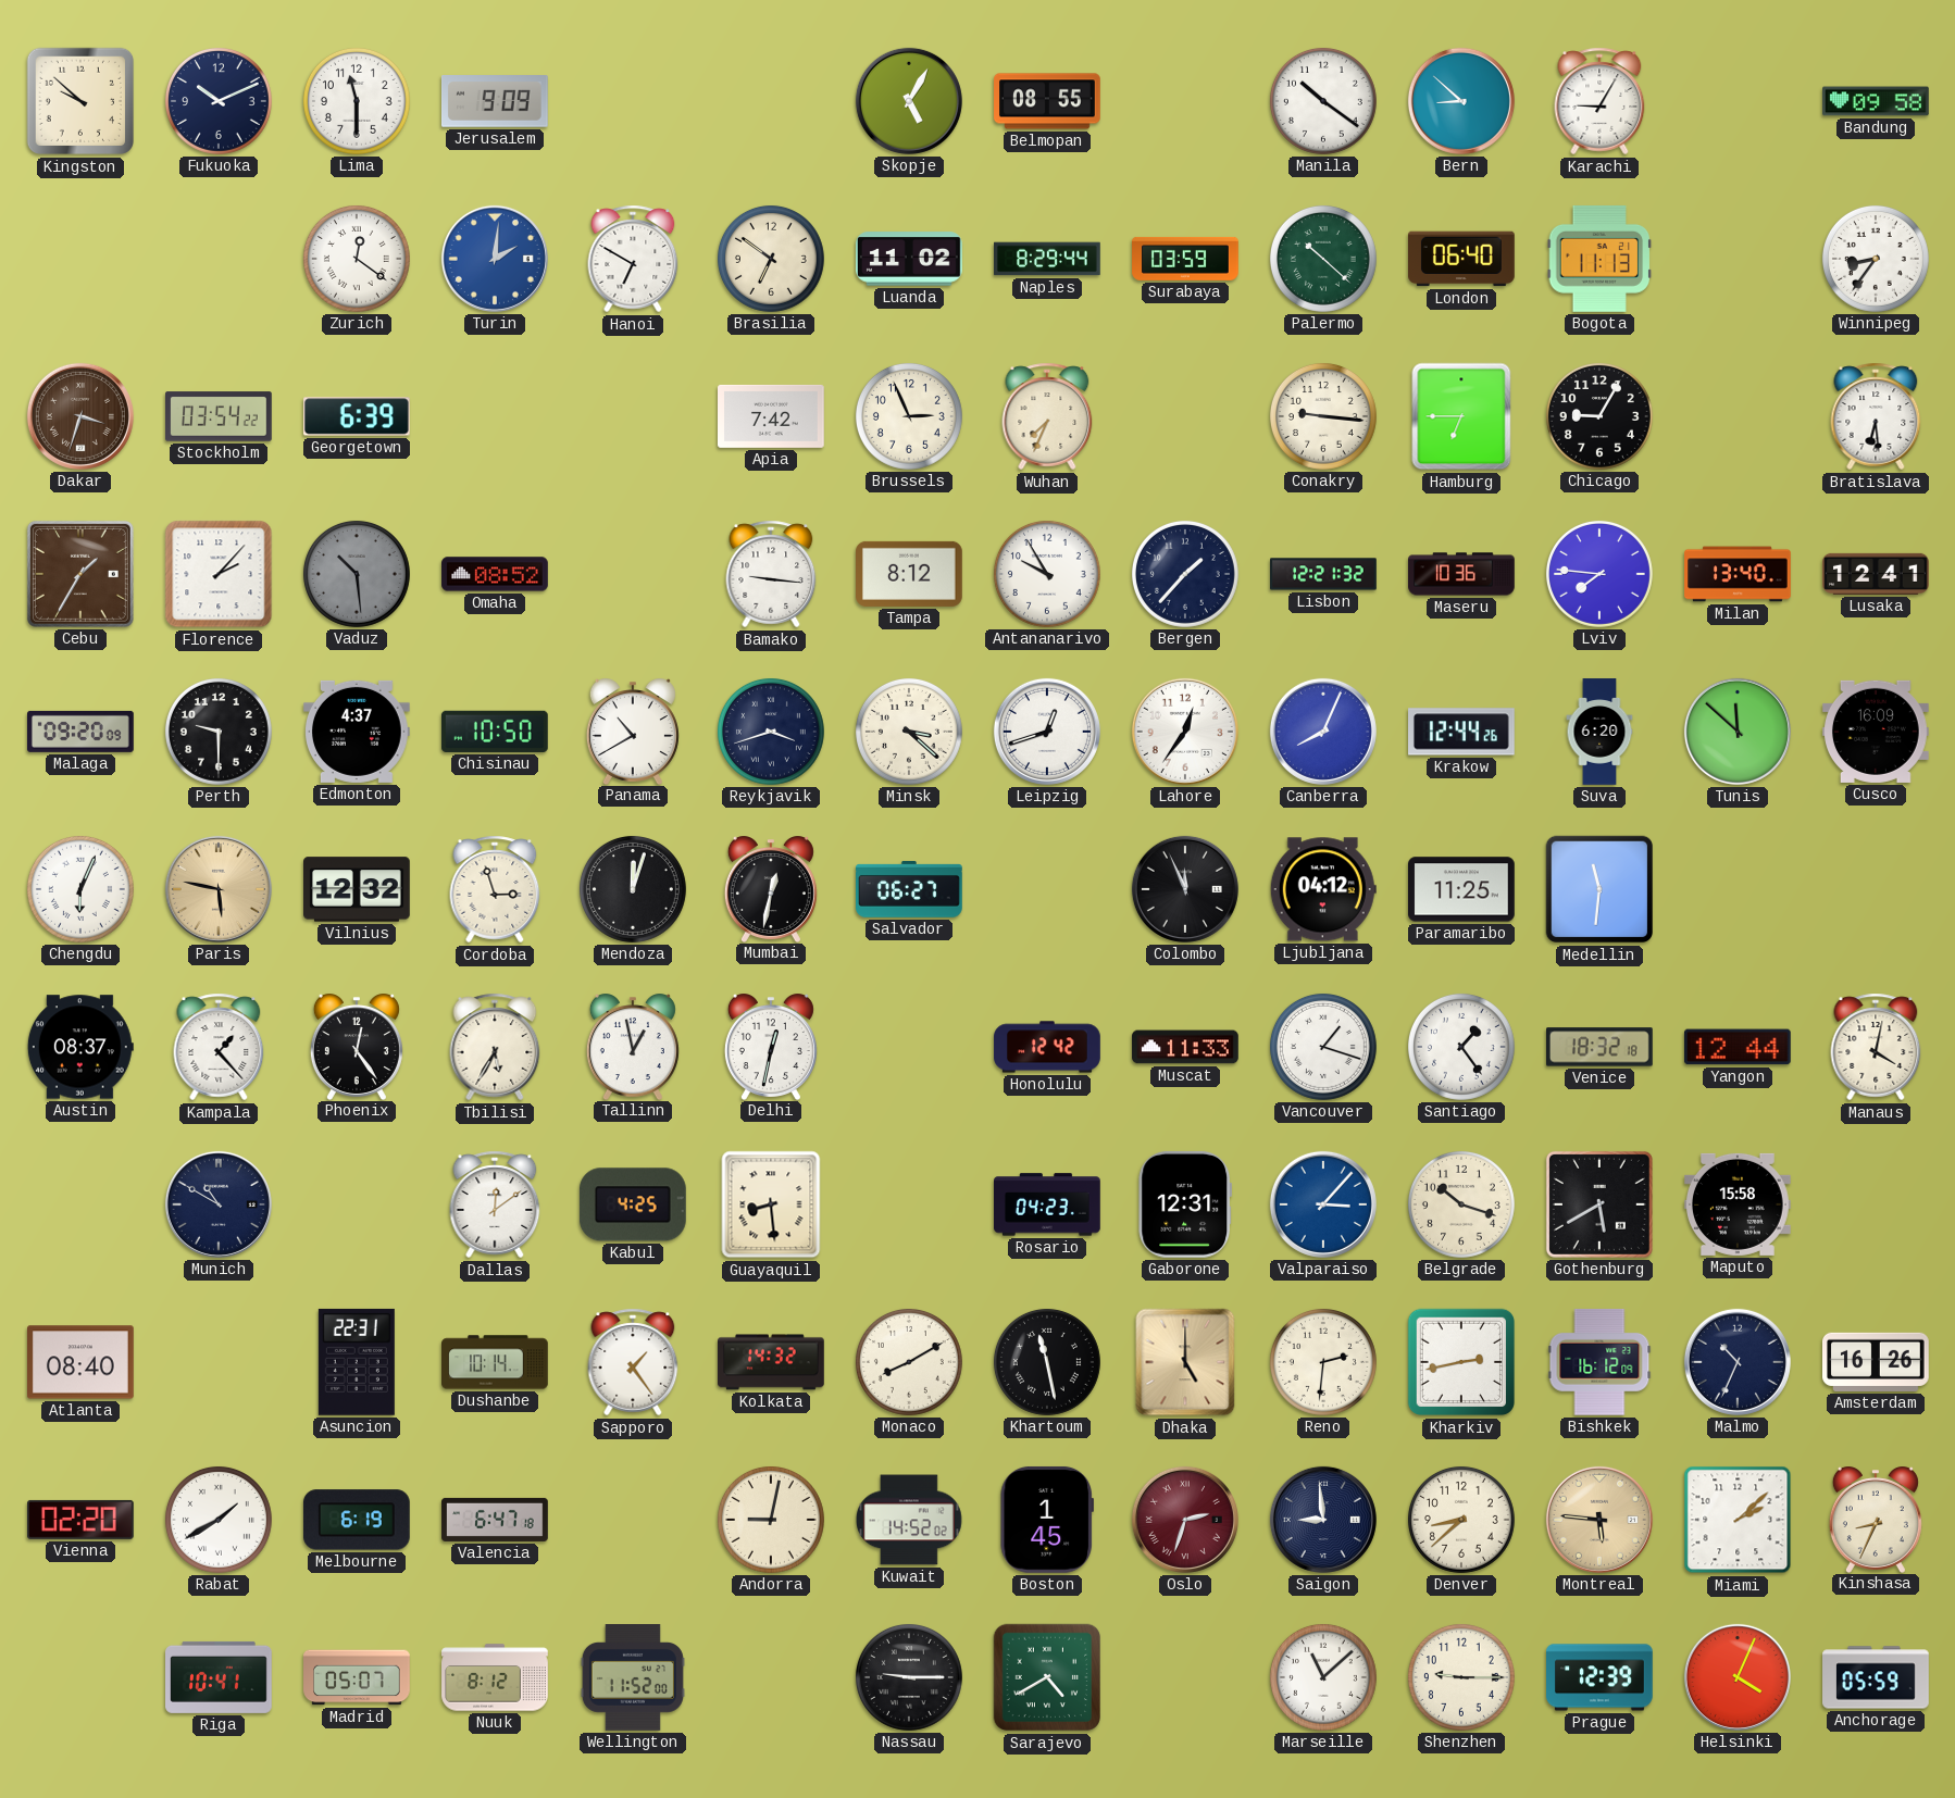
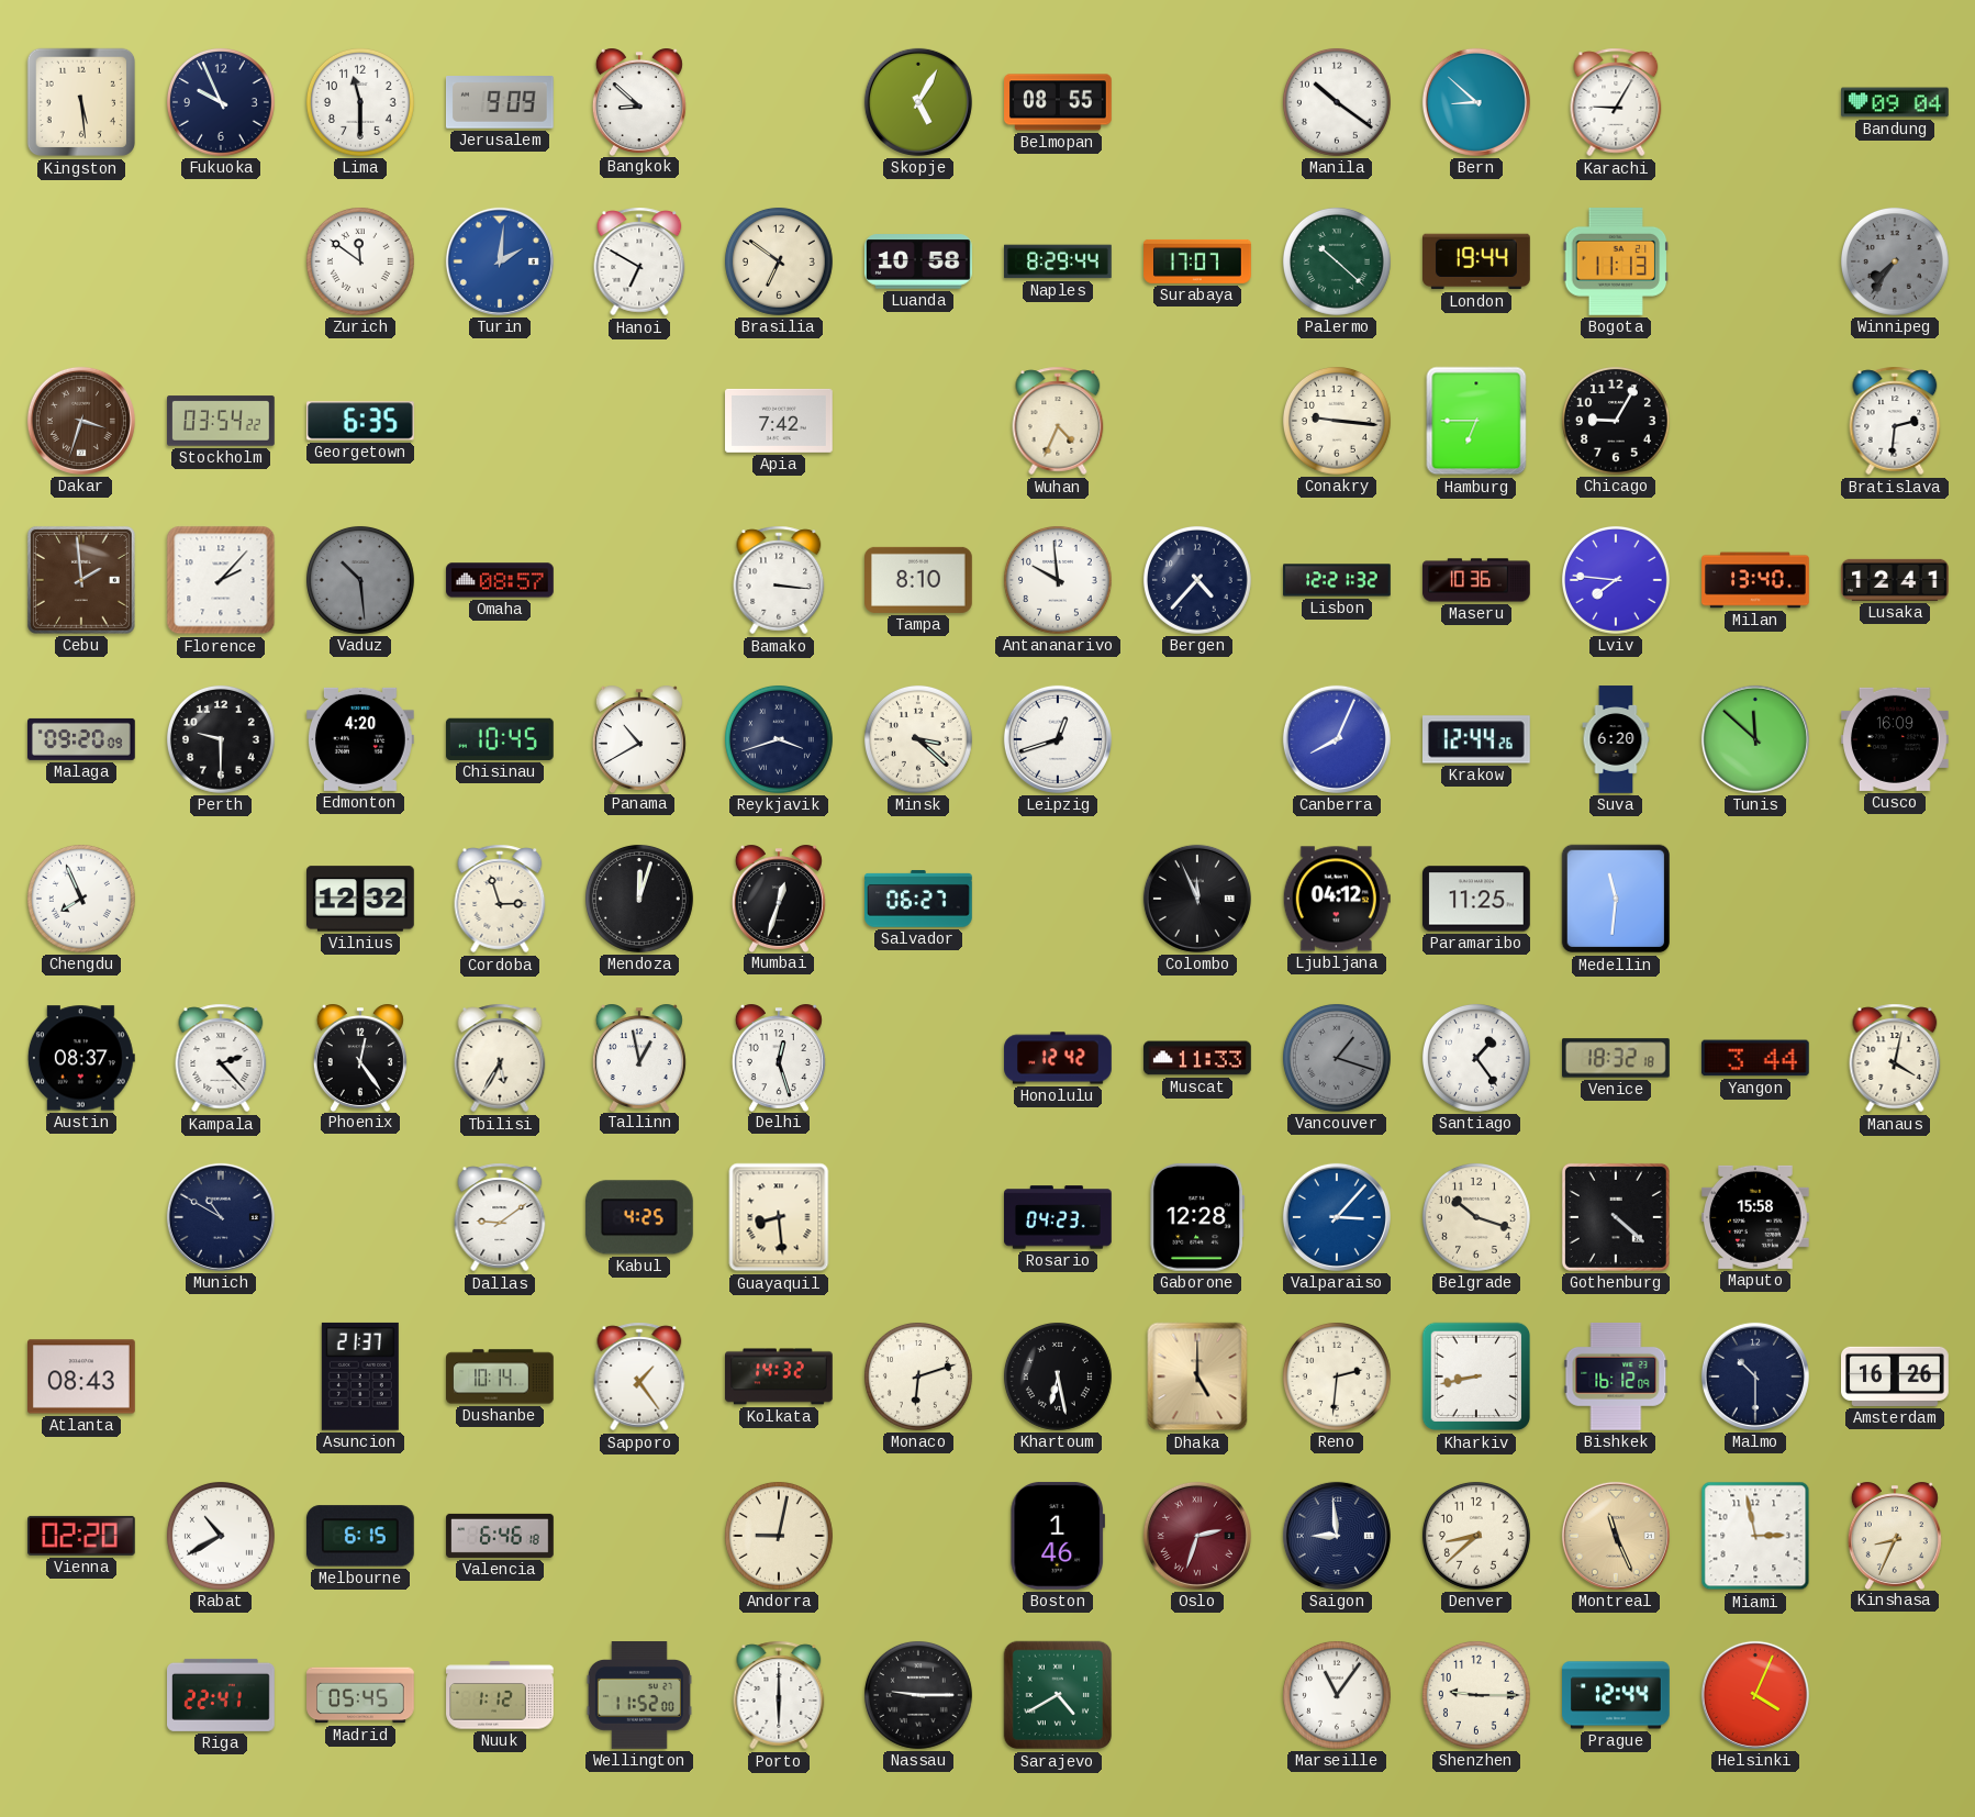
Kingston: 9:52 -> 5:29
Fukuoka: 10:11 -> 9:56
Bangkok: none -> 8:52
Bandung: 09:58 -> 09:04
Zurich: 12:21 -> 11:51
Luanda: 11:02 -> 10:58
Surabaya: 03:59 -> 17:07
London: 06:40 -> 19:44
Winnipeg: 8:36 -> 7:36
Winnipeg dial: white -> grey
Georgetown: 6:39 -> 6:35
Brussels: 2:56 -> none
Wuhan: 7:34 -> 4:34
Bratislava: 6:29 -> 2:31
Cebu: 1:35 -> 1:59
Omaha: 08:52 -> 08:57
Bamako: 9:16 -> 3:16
Tampa: 8:12 -> 8:10
Antananarivo: 9:55 -> 9:59
Bergen: 1:37 -> 4:37
Edmonton: 4:37 -> 4:20
Chisinau: 10:50 -> 10:45
Lahore: 12:36 -> none
Chengdu: 6:04 -> 7:56
Paris: 5:47 -> none
Mumbai: 12:32 -> 12:33
Kampala: 1:23 -> 2:23
Delhi: 12:32 -> 12:27
Vancouver dial: white -> grey
Yangon: 12:44 -> 3:44
Dallas: 12:09 -> 9:09
Gaborone: 12:31 -> 12:28
Gothenburg: 5:40 -> 4:22
Atlanta: 08:40 -> 08:43
Asuncion: 22:31 -> 21:37
Monaco: 8:10 -> 6:12
Khartoum: 11:28 -> 6:28
Kharkiv: 2:43 -> 8:43
Malmo: 10:34 -> 10:30
Rabat: 1:40 -> 10:40
Melbourne: 6:19 -> 6:15
Valencia: 6:47 -> 6:46
Kuwait: 14:52 -> none
Boston: 1:45 -> 1:46
Montreal: 5:46 -> 11:26
Miami: 2:08 -> 2:58
Riga: 10:41 -> 22:41
Madrid: 05:07 -> 05:45
Nuuk: 8:12 -> 1:12
Porto: none -> 6:00
Marseille: 11:08 -> 11:06
Prague: 12:39 -> 12:44
Anchorage: 05:59 -> none
